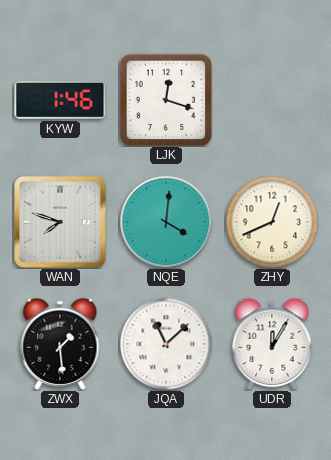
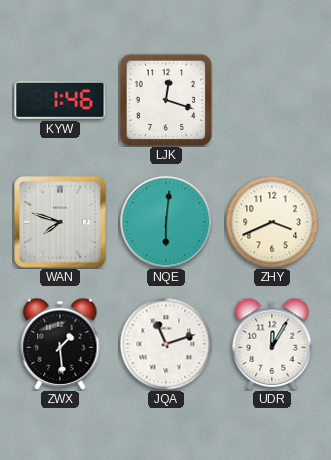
NQE: 4:01 -> 6:01
ZHY: 12:41 -> 3:41
JQA: 11:08 -> 11:12
